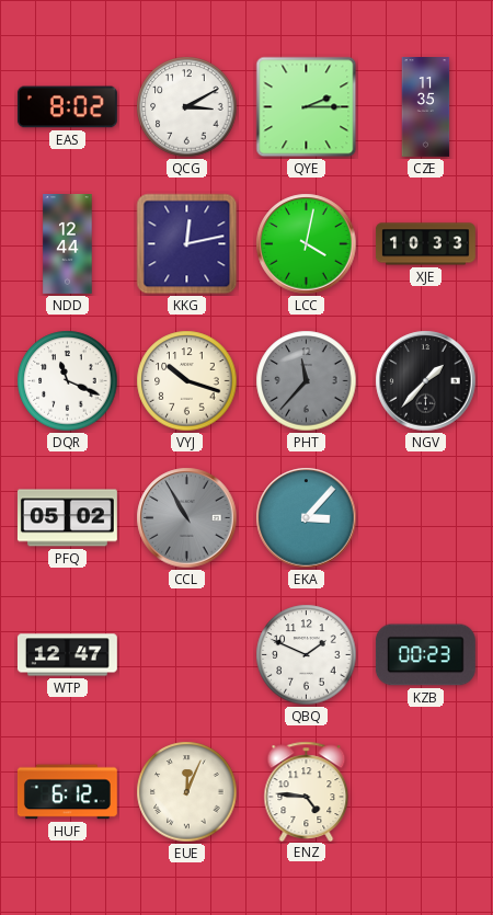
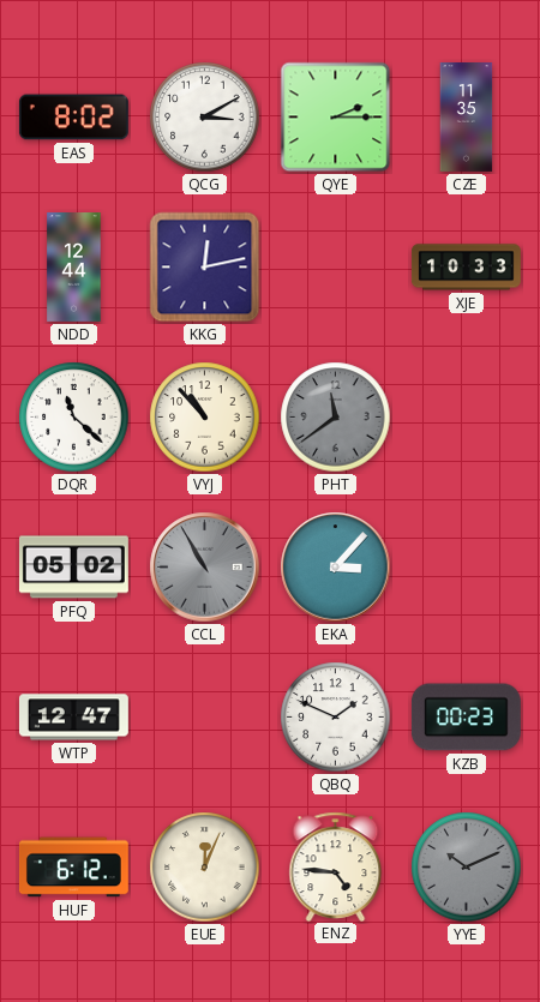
LCC: 4:02 -> none
DQR: 11:19 -> 11:22
VYJ: 10:18 -> 10:53
PHT: 11:37 -> 11:39
NGV: 1:37 -> none
YYE: none -> 10:11
